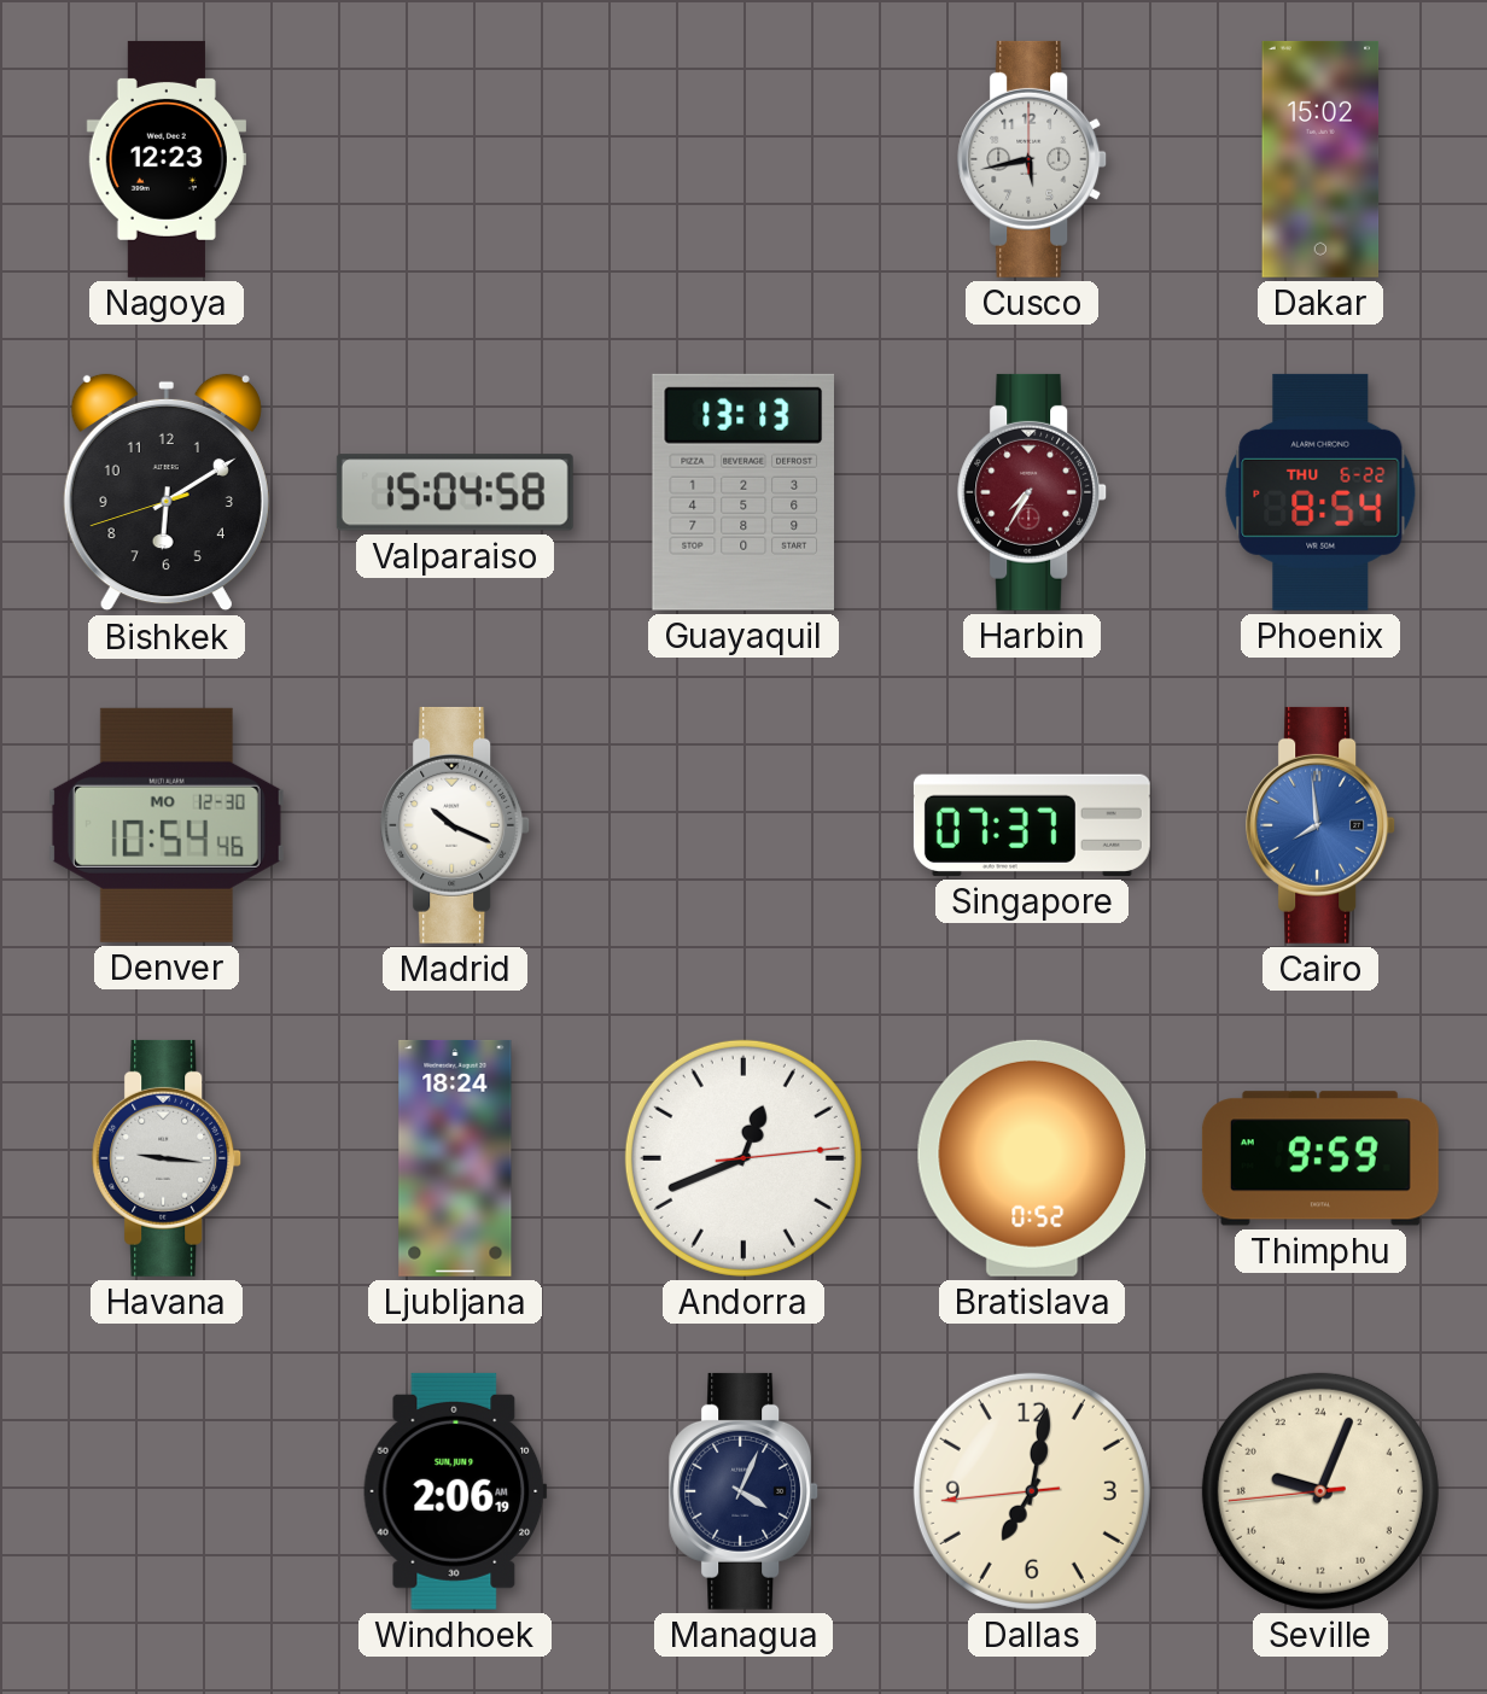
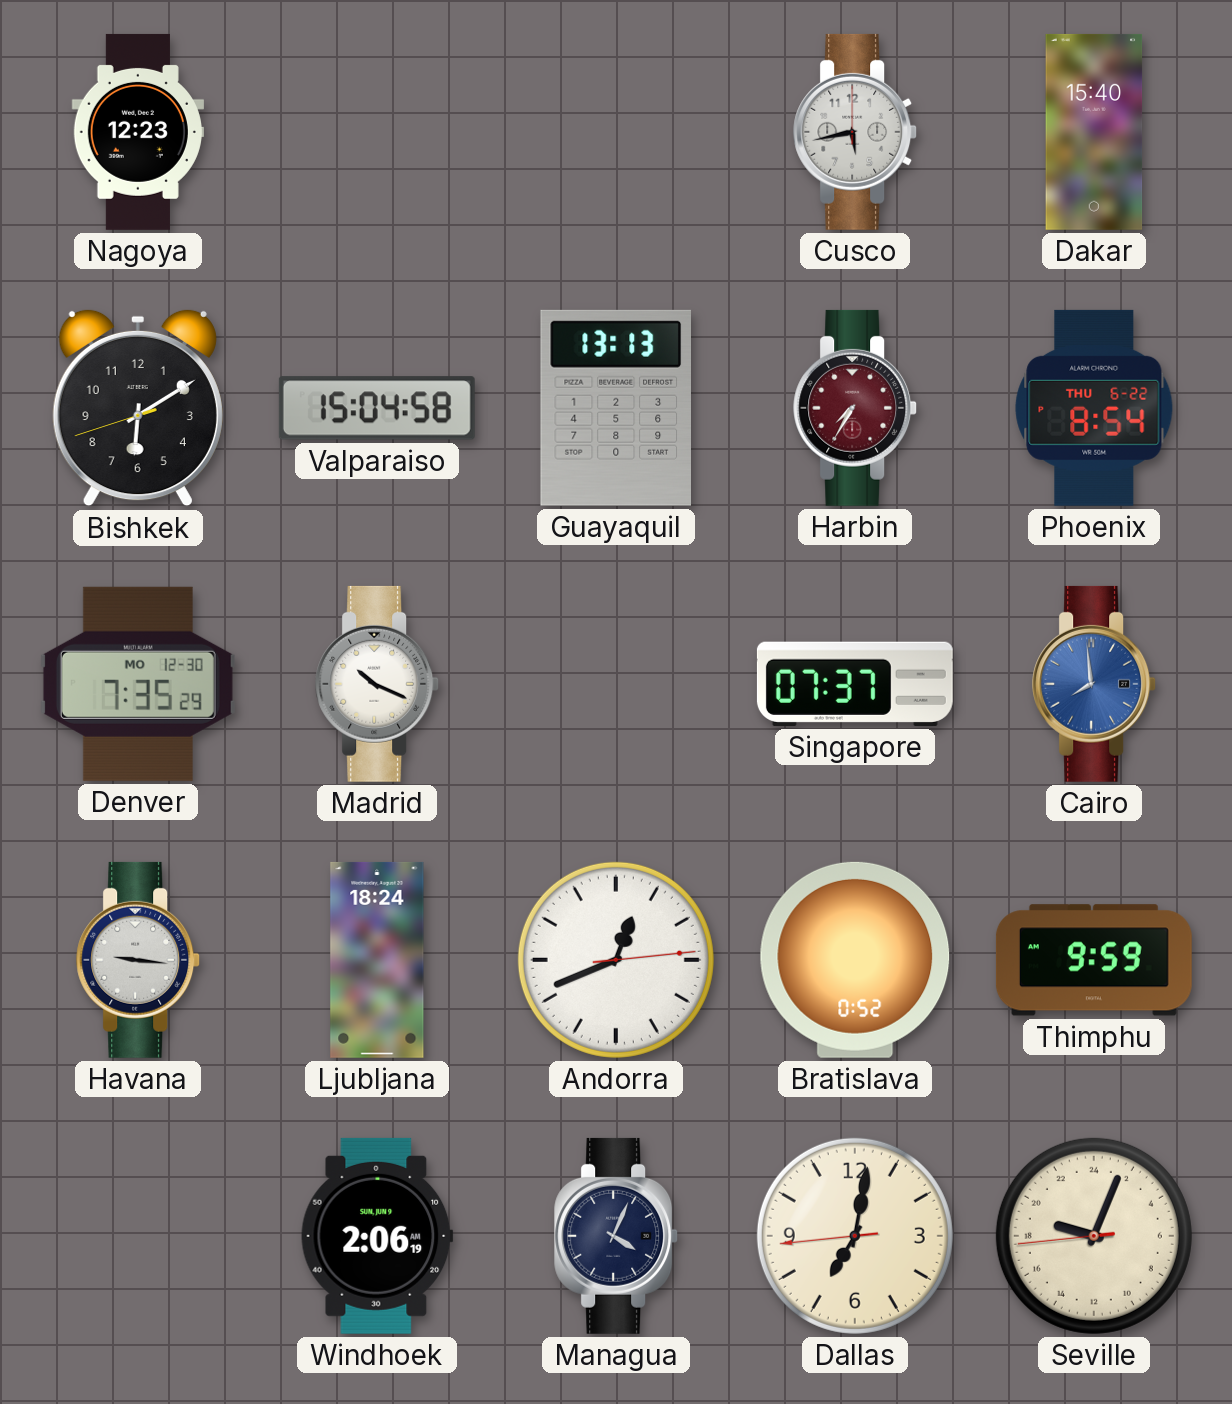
Dakar: 15:02 -> 15:40
Denver: 10:54 -> 7:35
